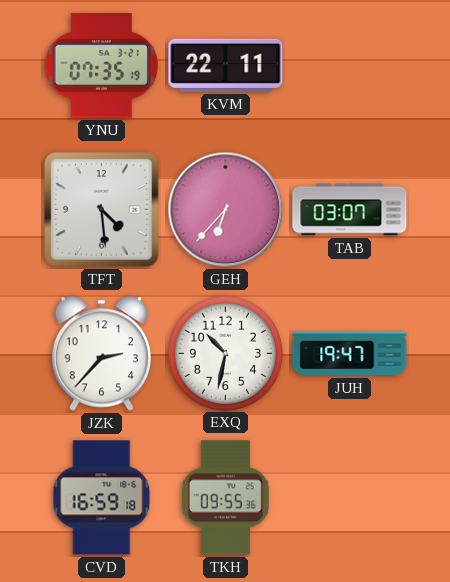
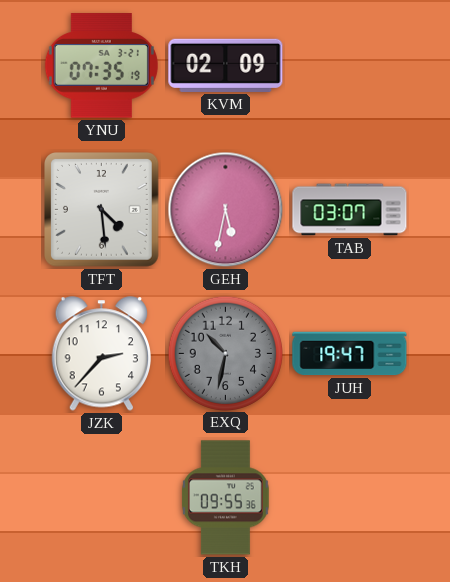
KVM: 22:11 -> 02:09
GEH: 6:37 -> 5:32
EXQ dial: white -> grey
CVD: 16:59 -> none
